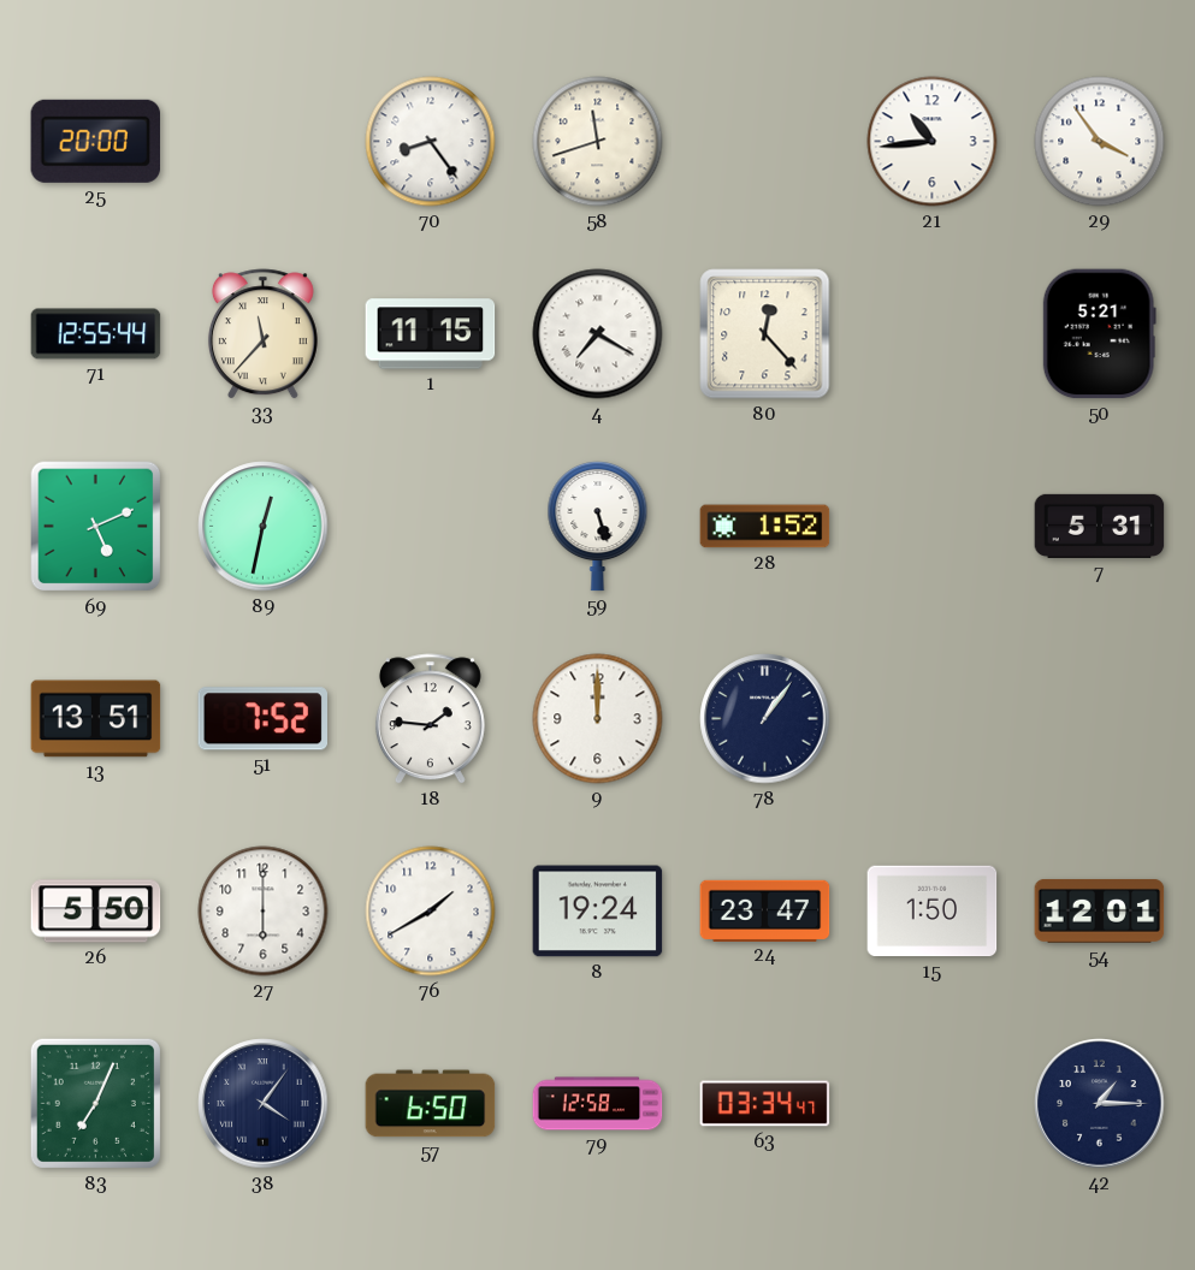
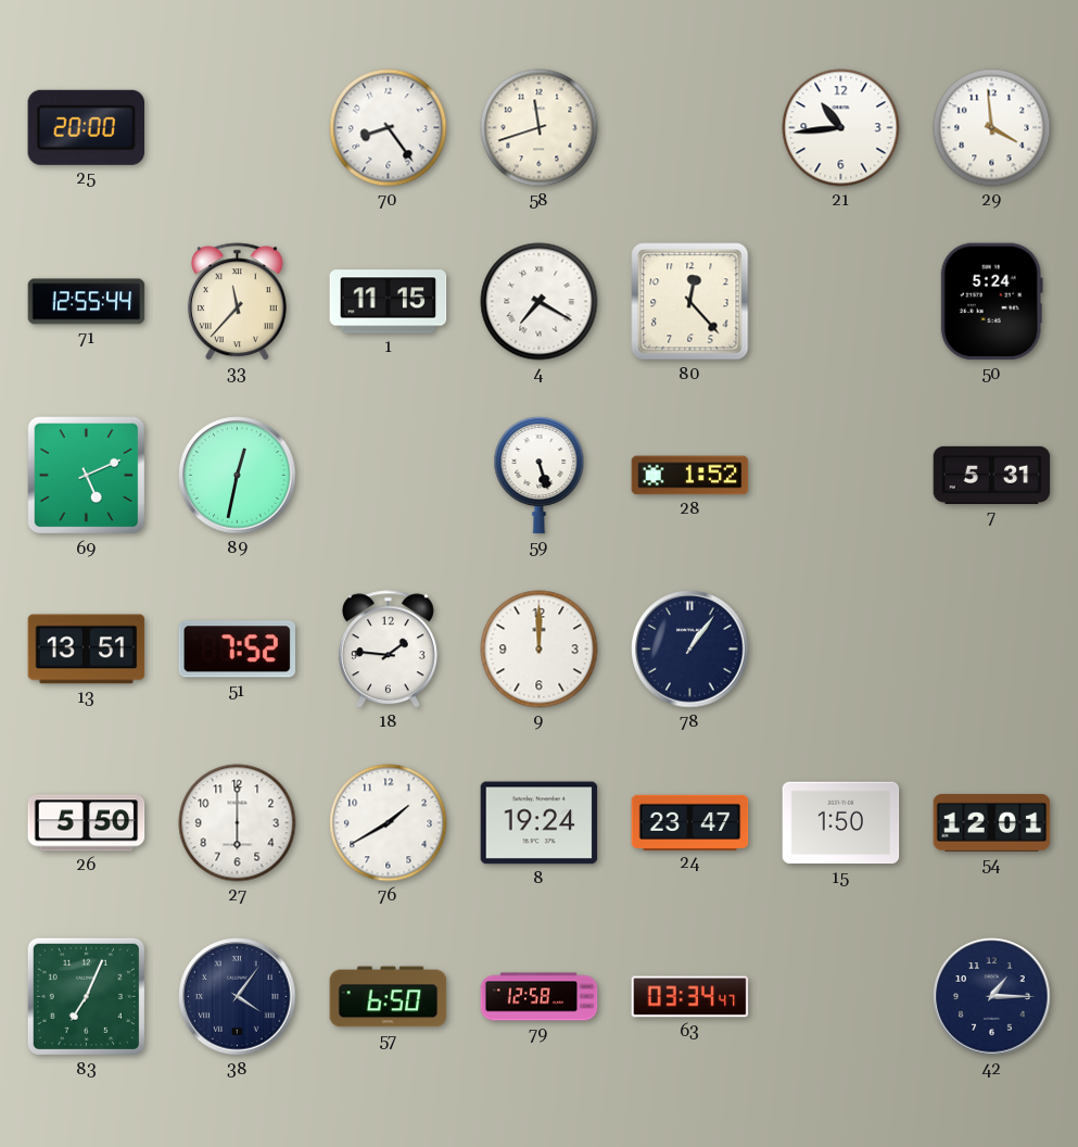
29: 3:54 -> 3:59
50: 5:21 -> 5:24
